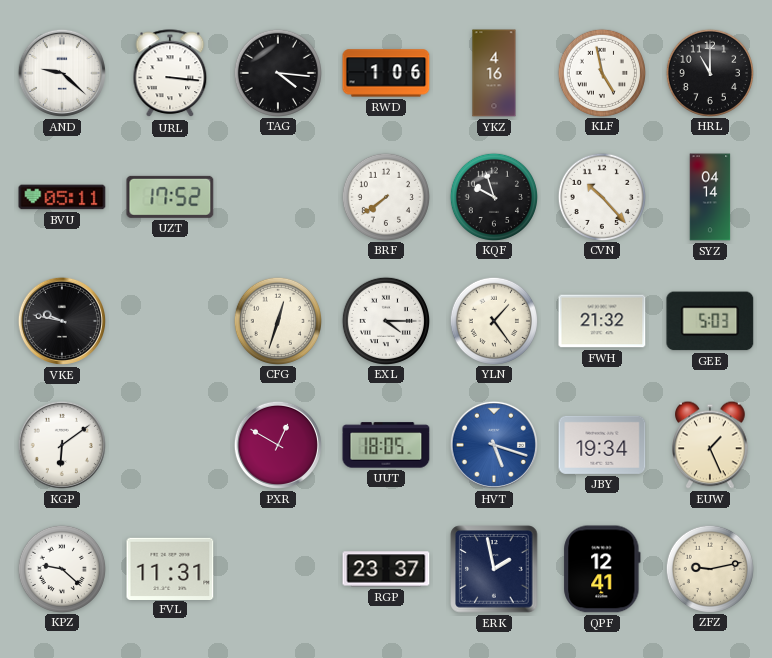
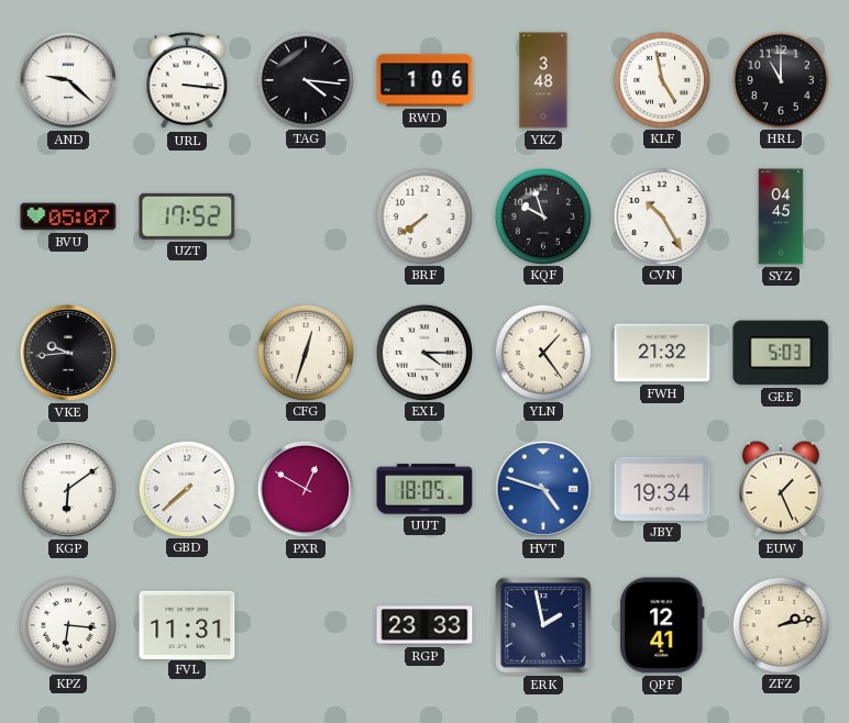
YKZ: 4:16 -> 3:48
BVU: 05:11 -> 05:07
CVN: 10:23 -> 10:25
SYZ: 04:14 -> 04:45
VKE: 9:47 -> 9:44
GBD: none -> 7:38
HVT: 5:18 -> 4:48
KPZ: 9:22 -> 6:16
RGP: 23:37 -> 23:33
ZFZ: 9:13 -> 2:13
